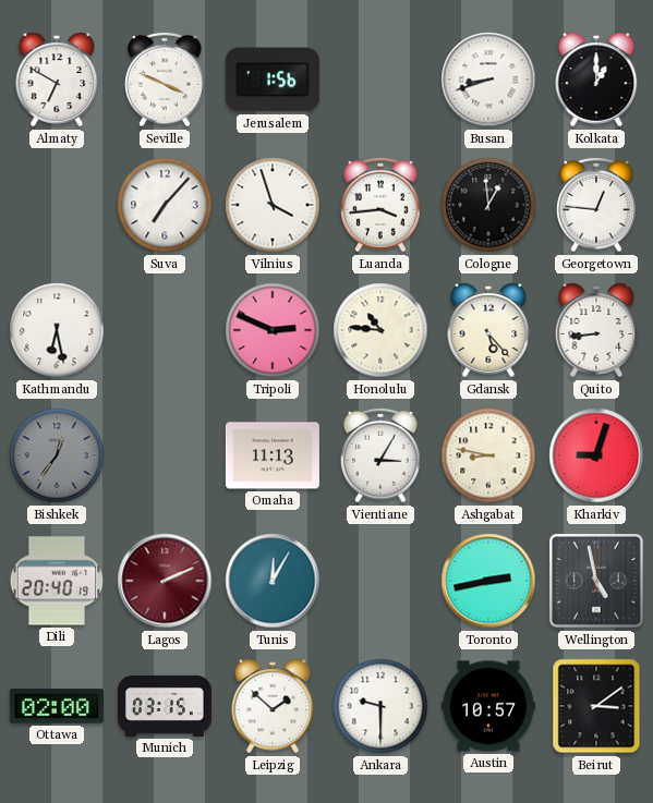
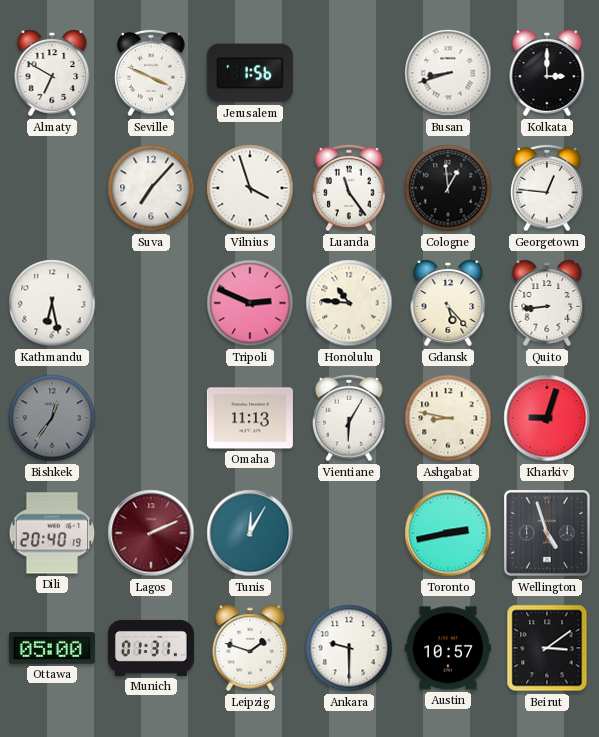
Kolkata: 1:00 -> 3:00
Luanda: 3:44 -> 11:24
Vientiane: 3:05 -> 6:05
Wellington: 4:58 -> 4:57
Ottawa: 02:00 -> 05:00
Munich: 03:15 -> 01:31
Leipzig: 1:52 -> 1:48
